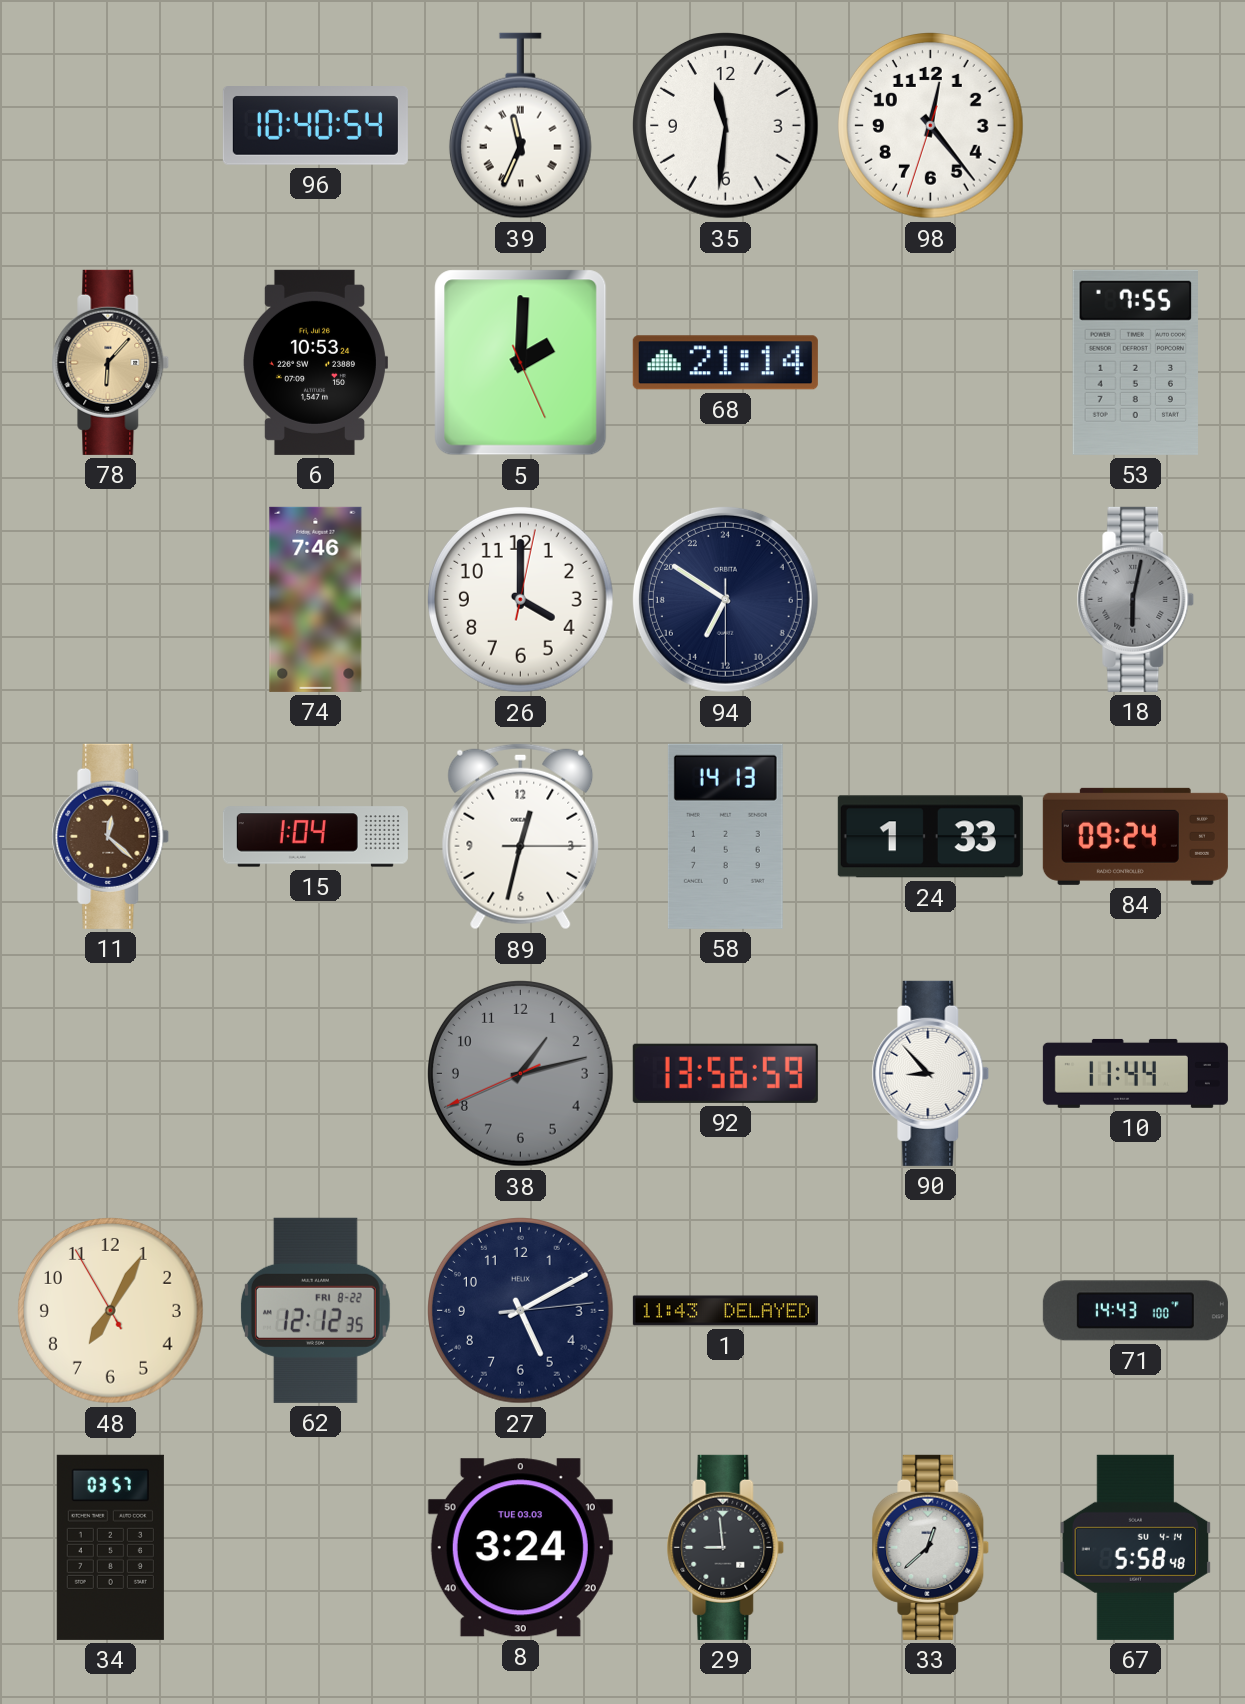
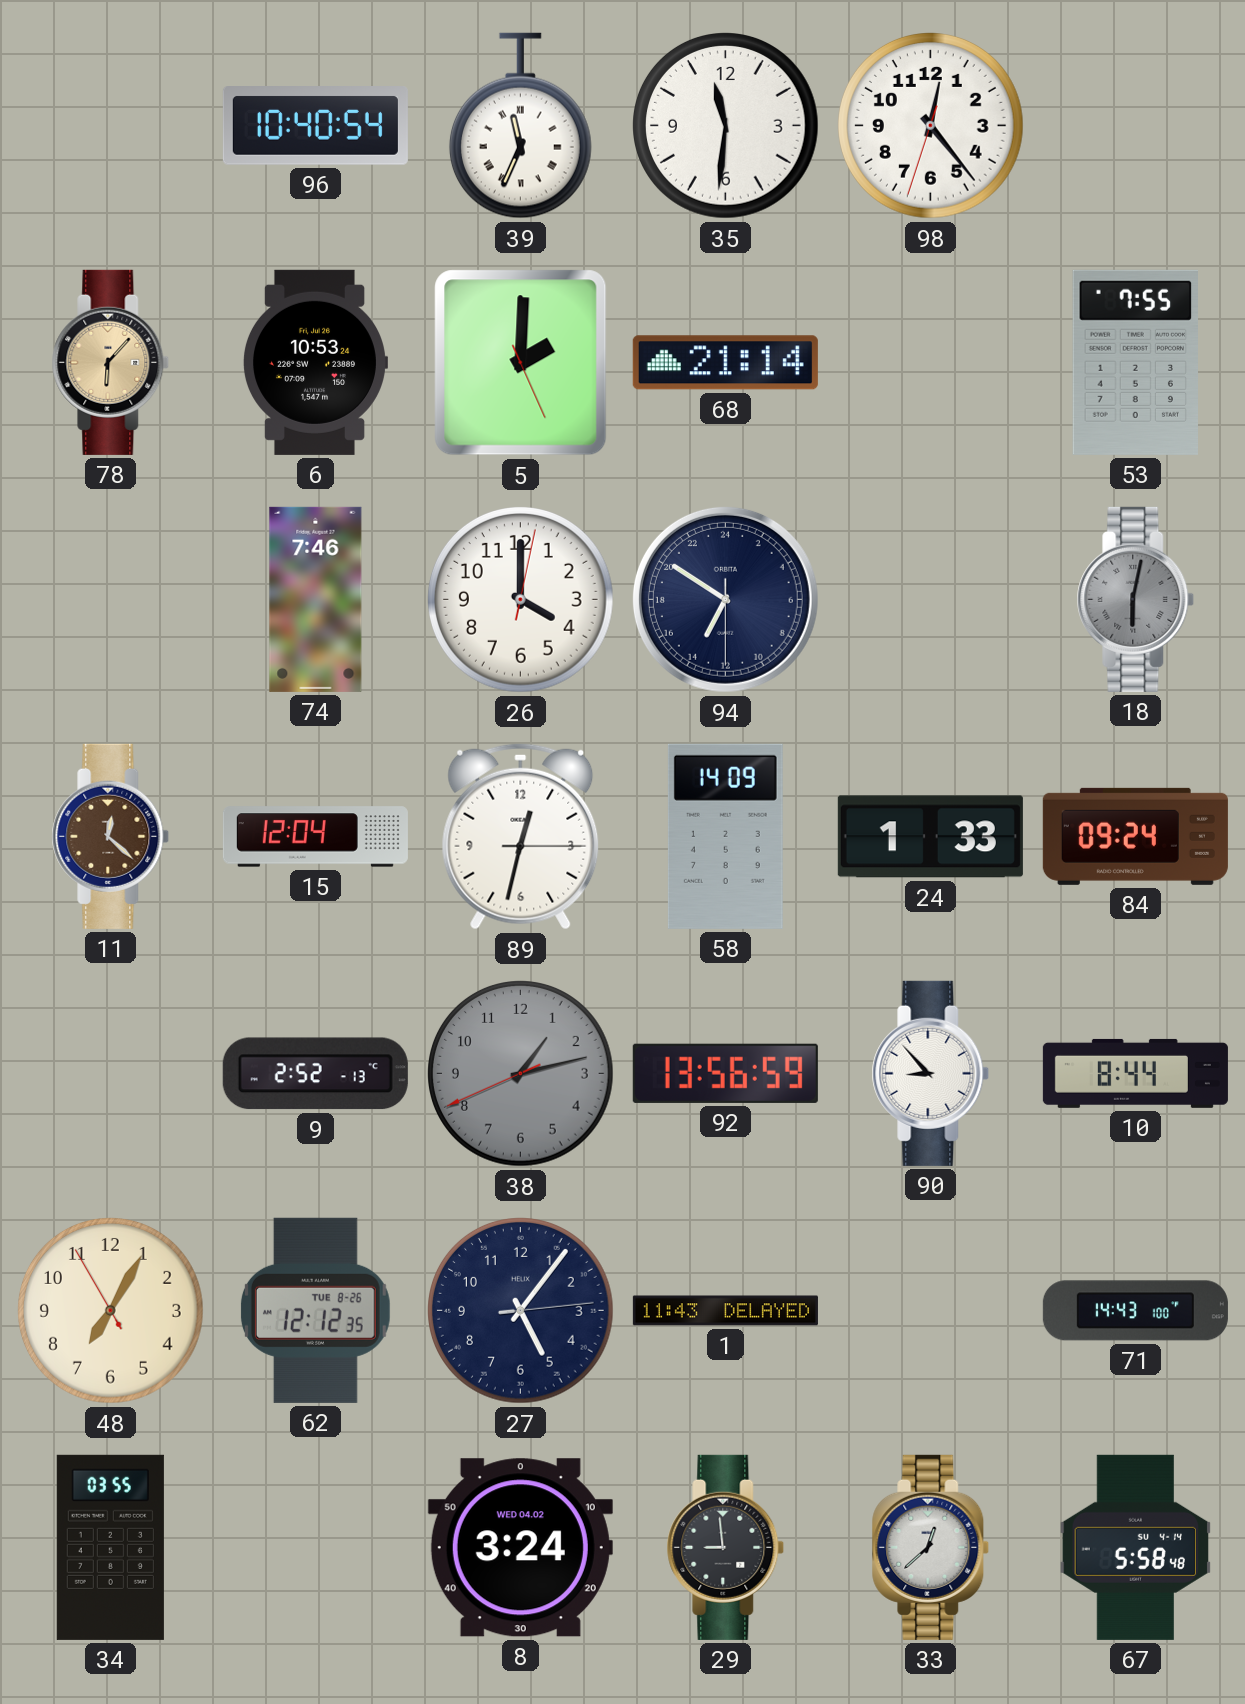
15: 1:04 -> 12:04
58: 14:13 -> 14:09
9: none -> 2:52
10: 11:44 -> 8:44
62 date: FRI 8-22 -> TUE 8-26
27: 5:10 -> 5:06
34: 03:57 -> 03:55
8 date: TUE 03.03 -> WED 04.02
